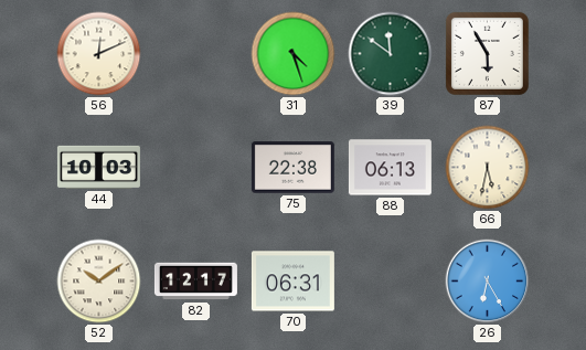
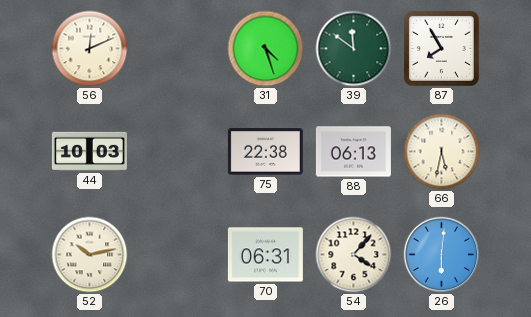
87: 5:55 -> 7:55
52: 10:09 -> 10:13
82: 12:17 -> none
54: none -> 4:07
26: 6:25 -> 6:01
